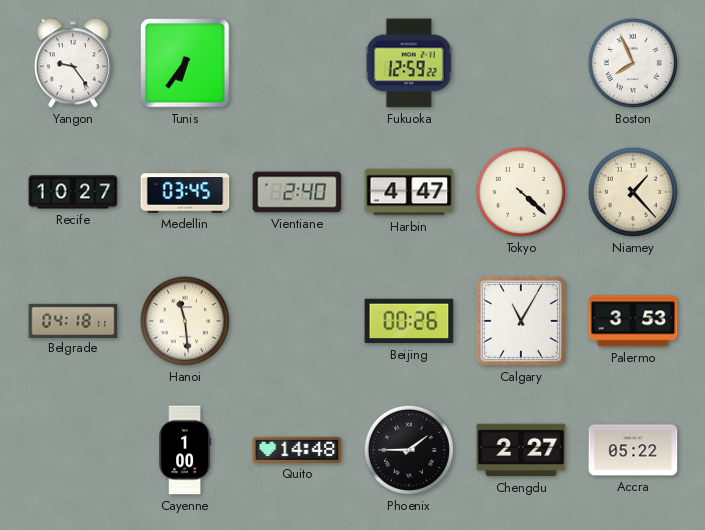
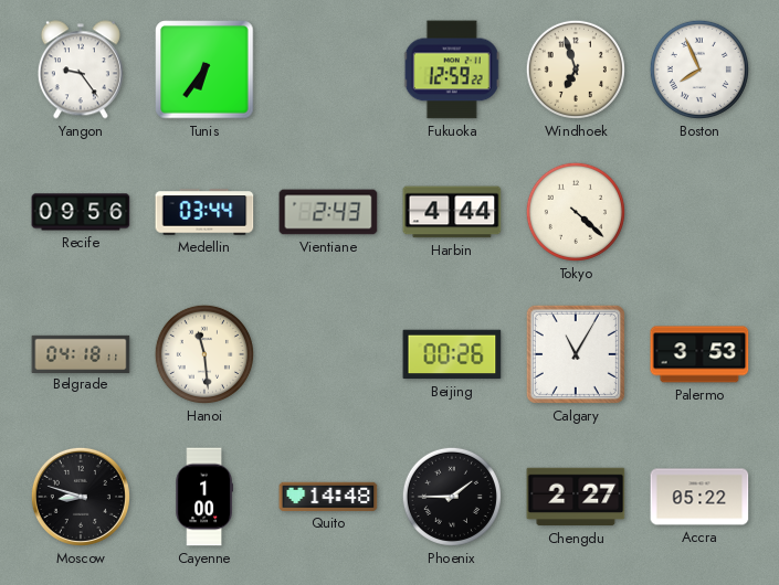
Windhoek: none -> 6:57
Recife: 10:27 -> 09:56
Medellin: 03:45 -> 03:44
Vientiane: 2:40 -> 2:43
Harbin: 4:47 -> 4:44
Niamey: 1:23 -> none
Moscow: none -> 8:48
